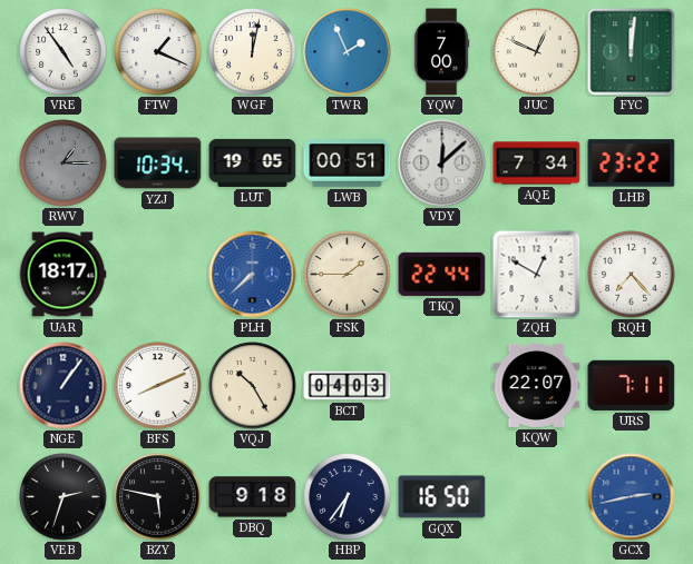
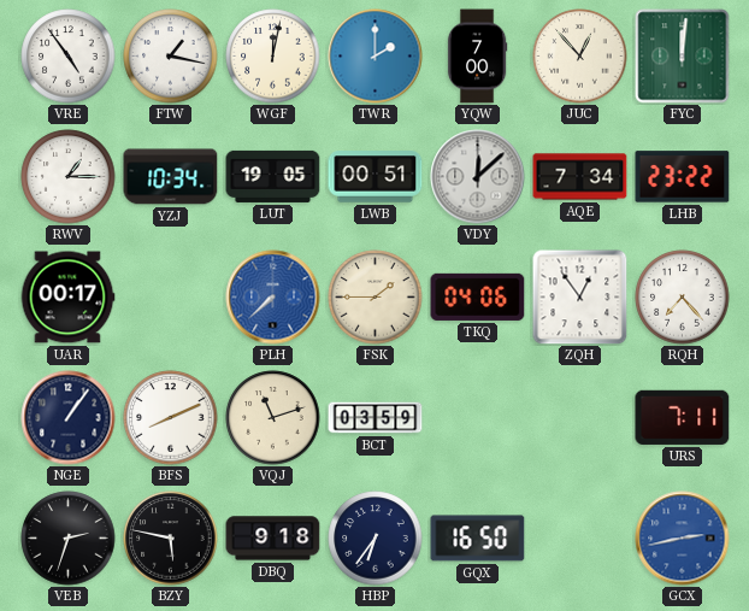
FTW: 1:19 -> 1:17
TWR: 1:56 -> 2:00
JUC: 12:49 -> 12:53
RWV dial: grey -> white
UAR: 18:17 -> 00:17
TKQ: 22:44 -> 04:06
ZQH: 12:50 -> 12:54
VQJ: 10:25 -> 11:12
BCT: 04:03 -> 03:59
KQW: 22:07 -> none
